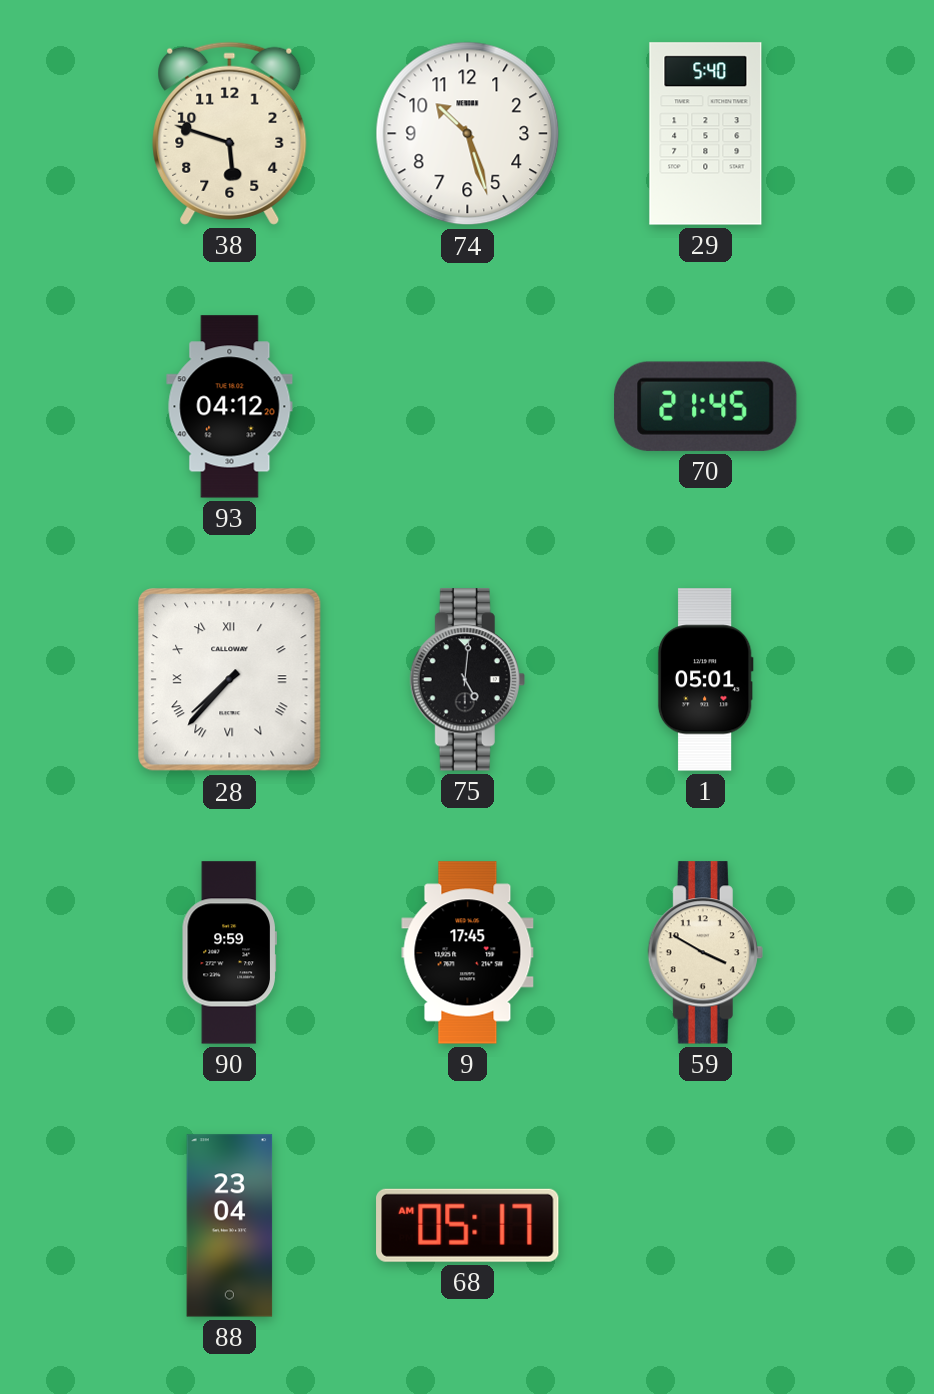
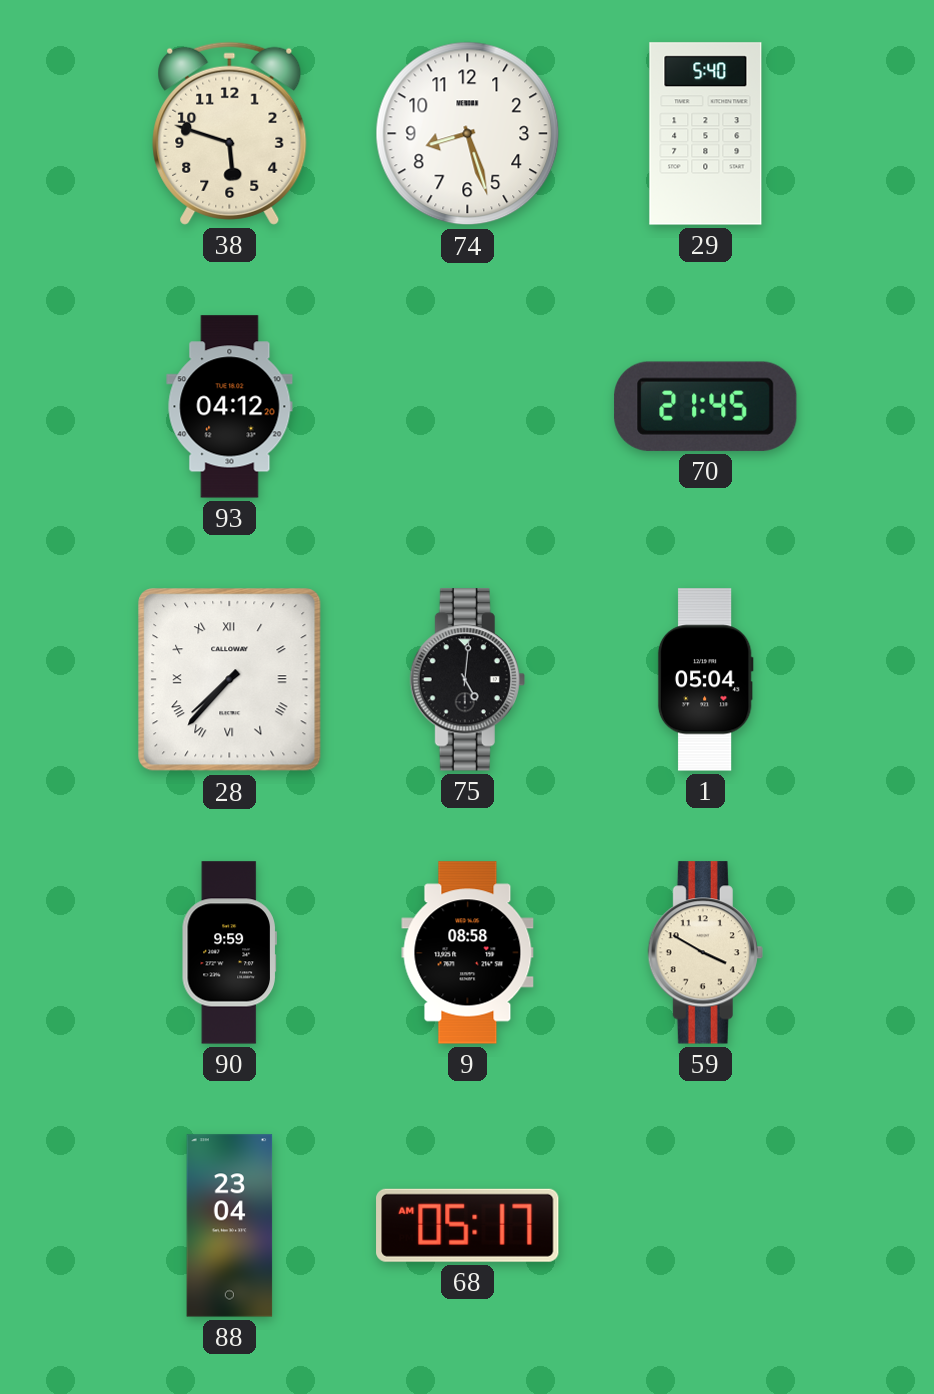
74: 10:27 -> 8:27
1: 05:01 -> 05:04
9: 17:45 -> 08:58
